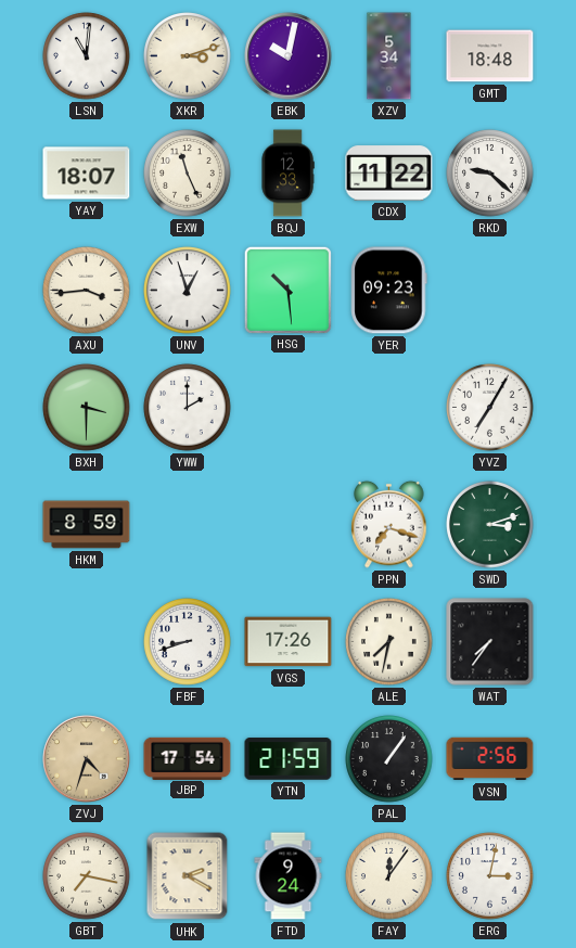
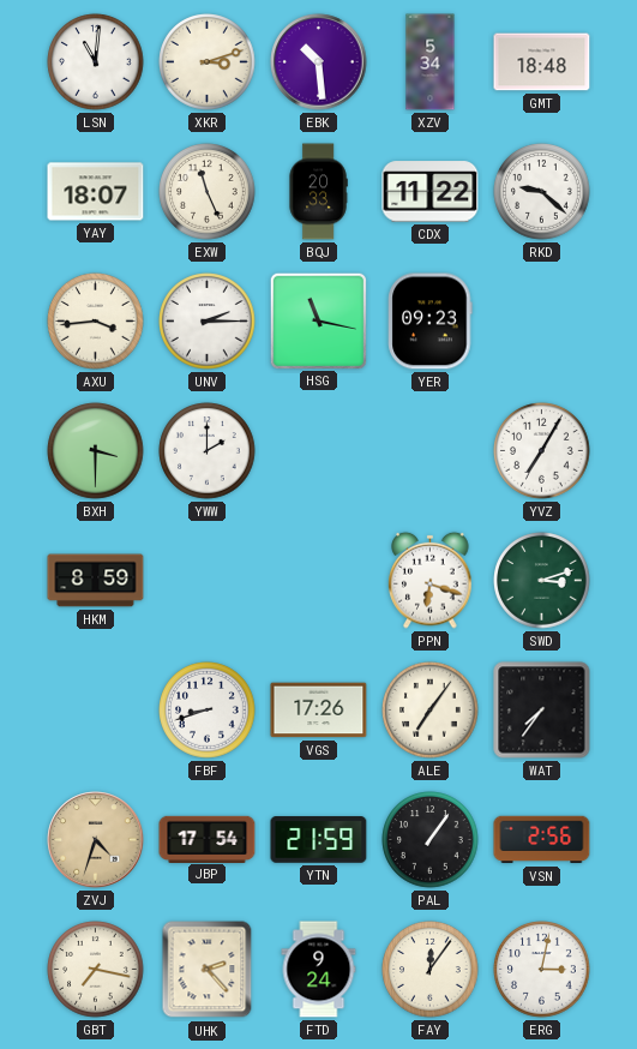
EBK: 10:02 -> 10:29
BQJ: 12:33 -> 20:33
UNV: 12:57 -> 2:15
HSG: 10:29 -> 11:17
PPN: 7:18 -> 6:18
ALE: 7:32 -> 7:06
UHK: 2:20 -> 2:23
